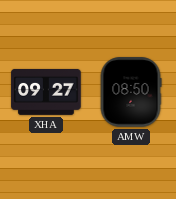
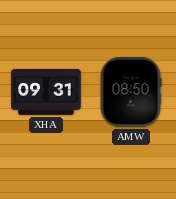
XHA: 09:27 -> 09:31
